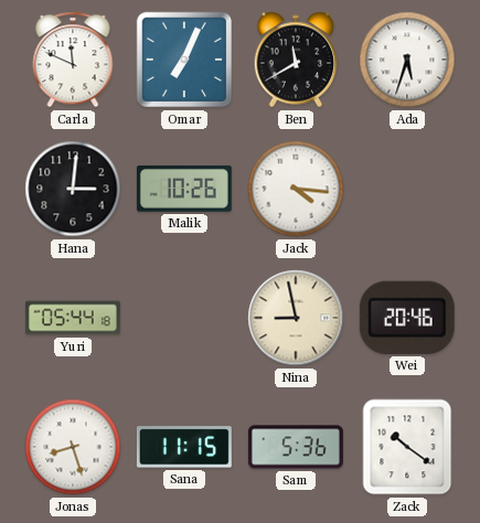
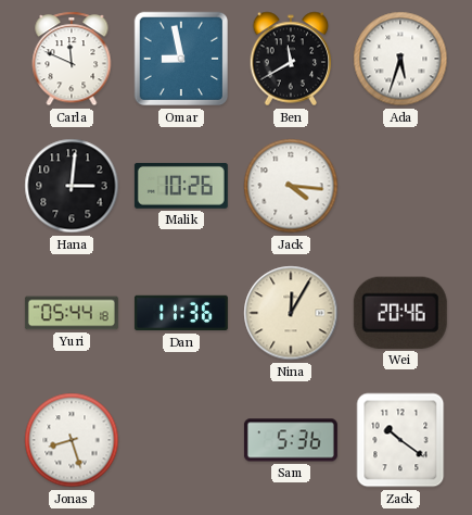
Omar: 7:04 -> 8:58
Dan: none -> 11:36
Nina: 8:58 -> 12:05
Sana: 11:15 -> none
